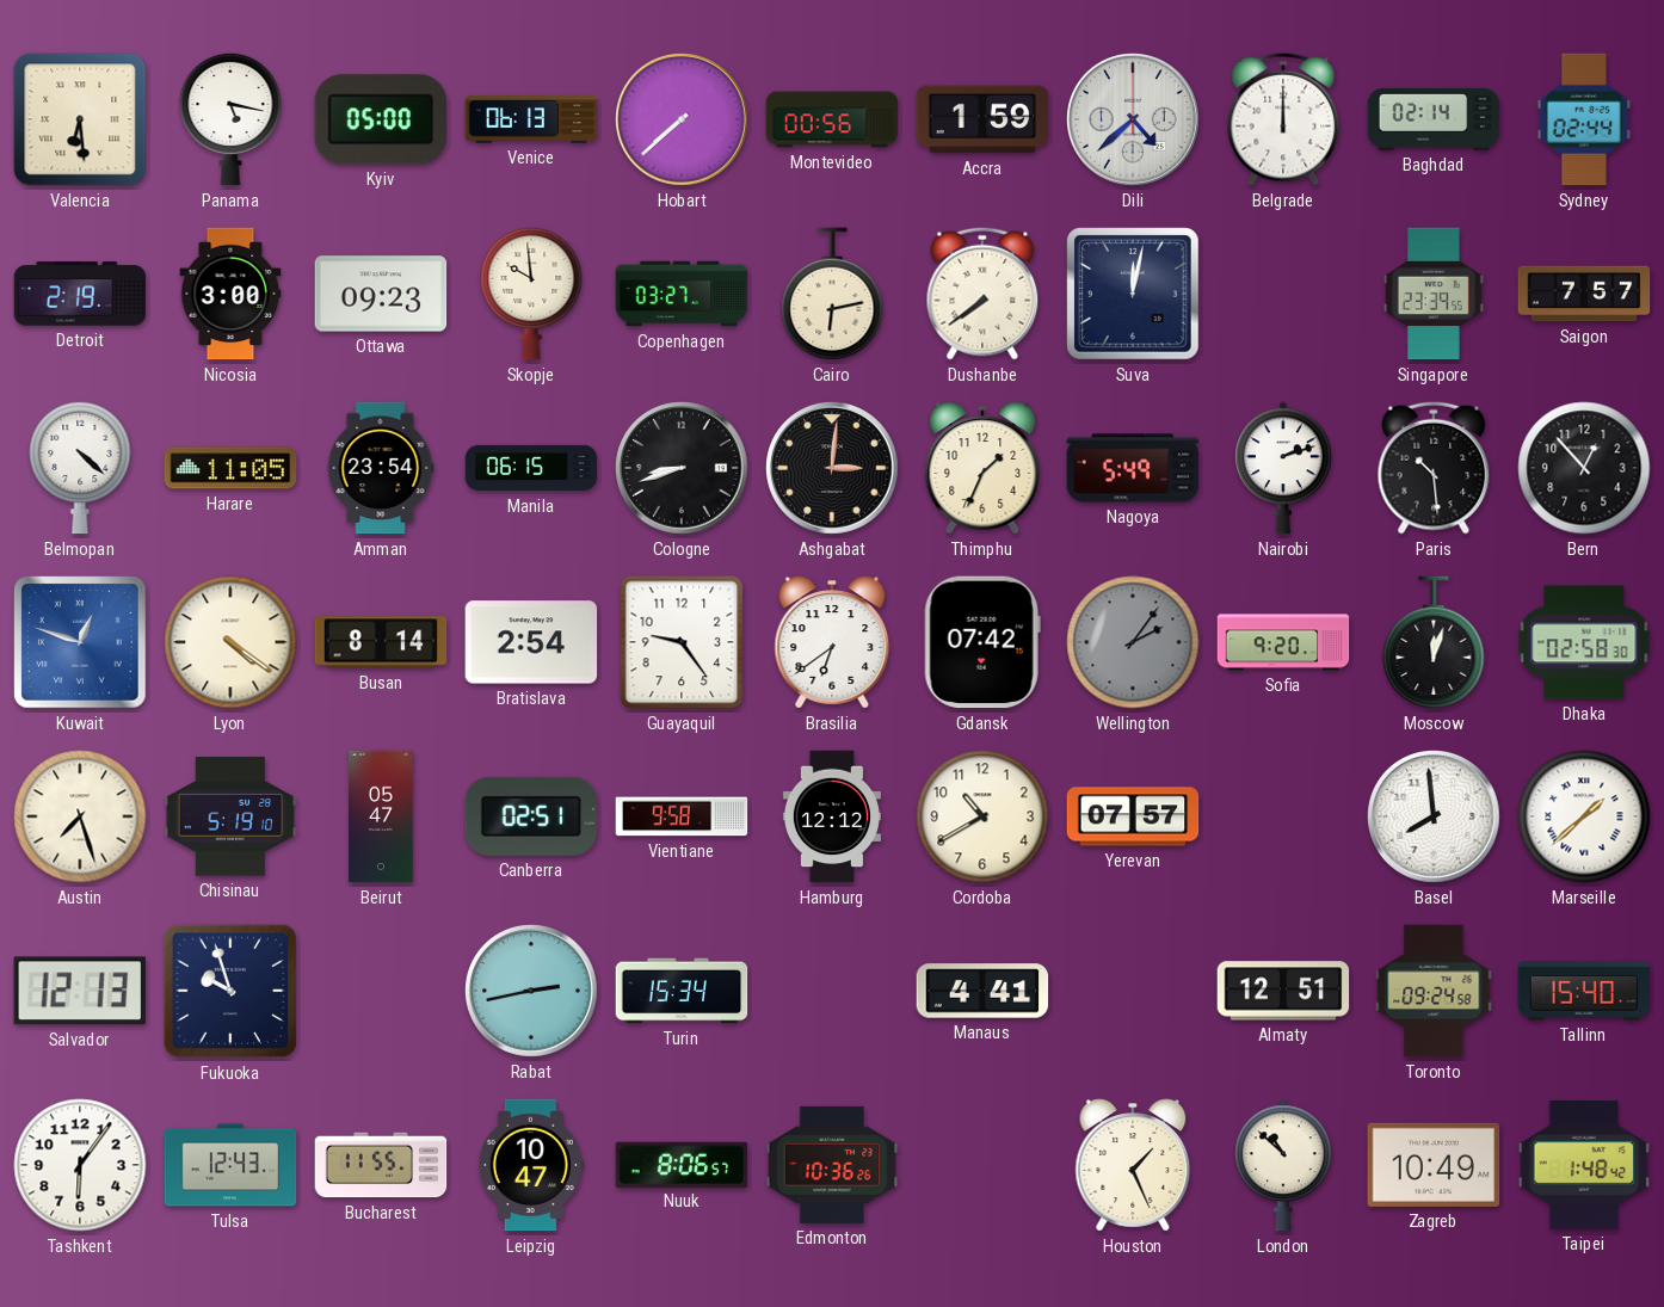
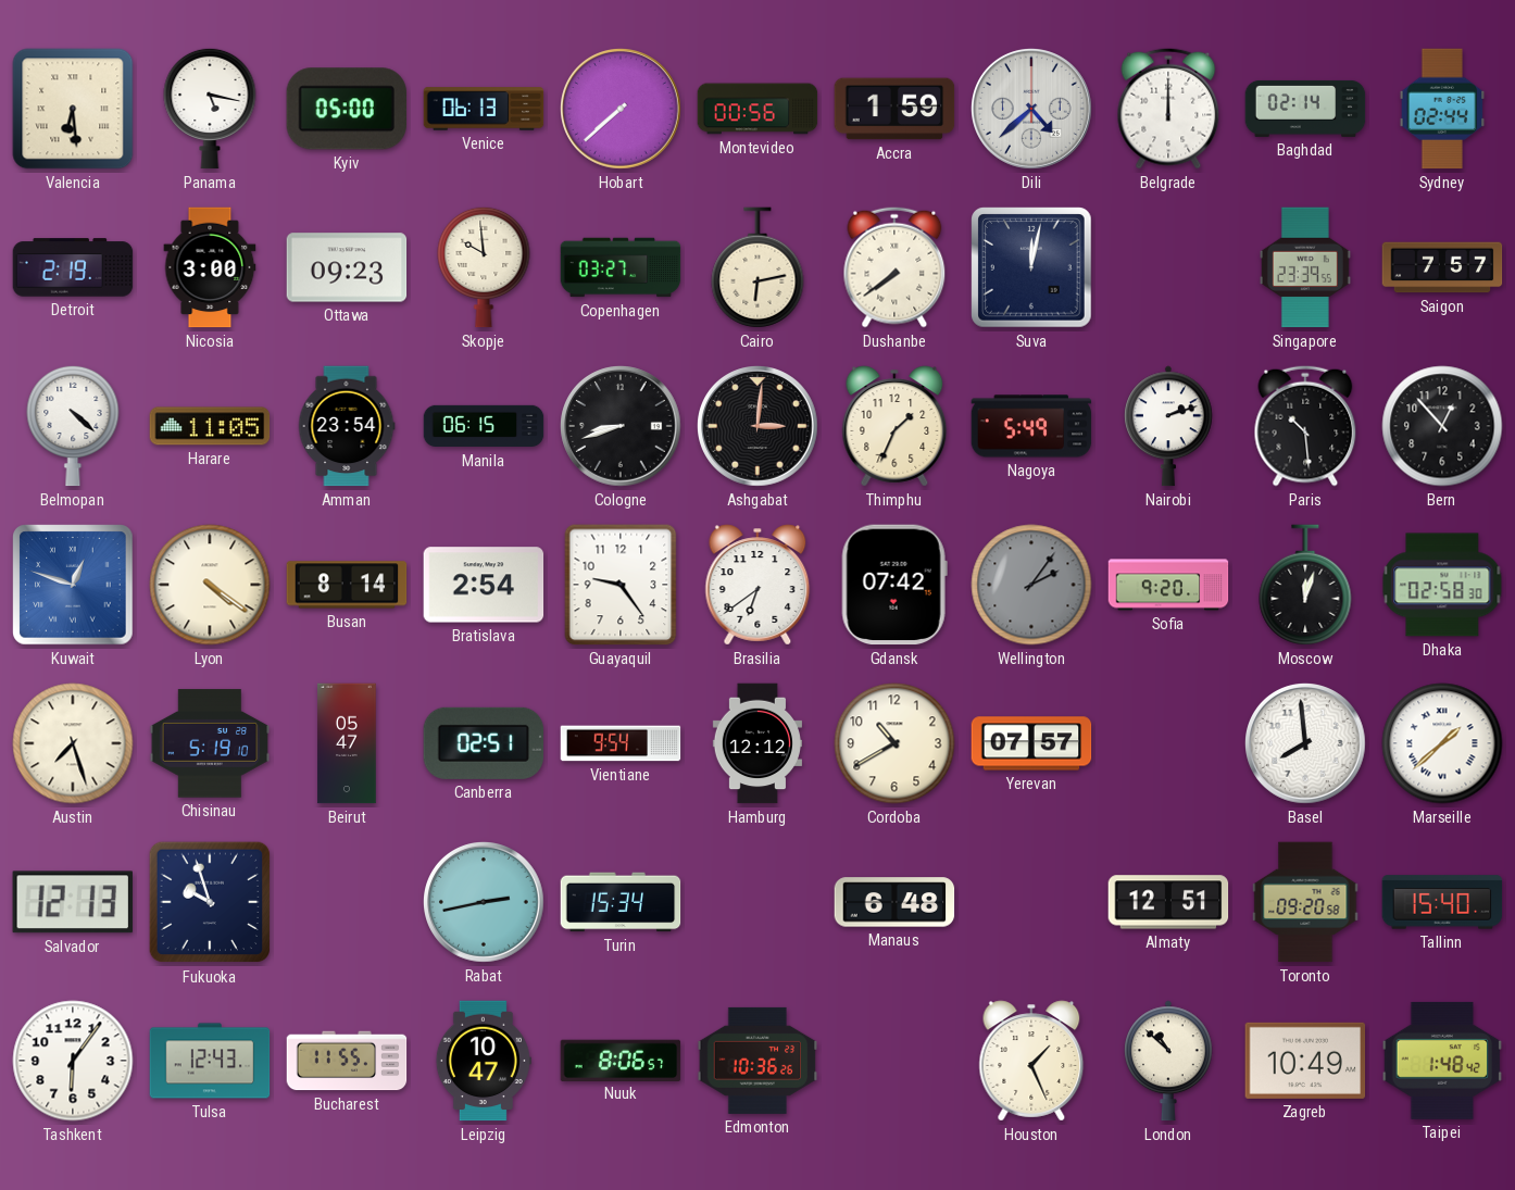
Vientiane: 9:58 -> 9:54
Manaus: 4:41 -> 6:48
Toronto: 09:24 -> 09:20
